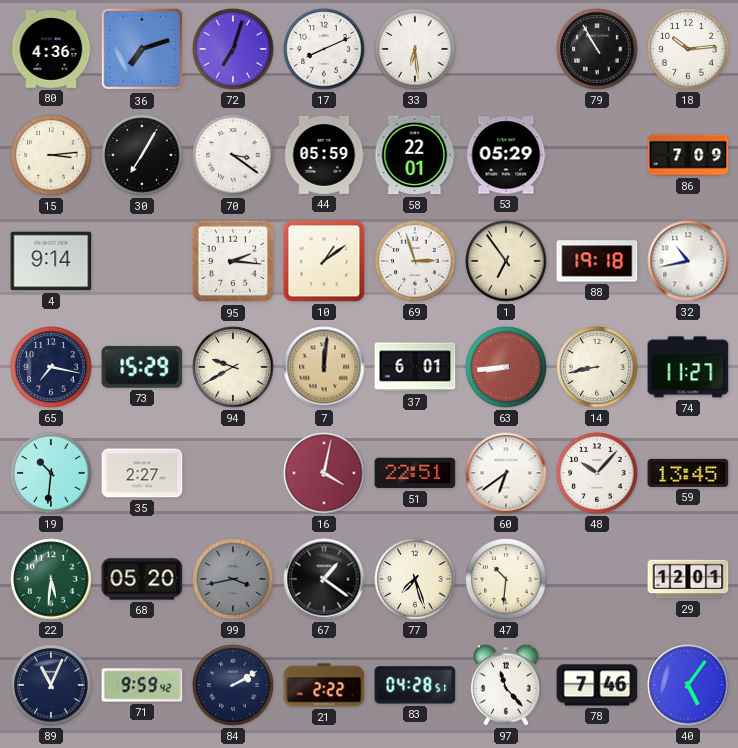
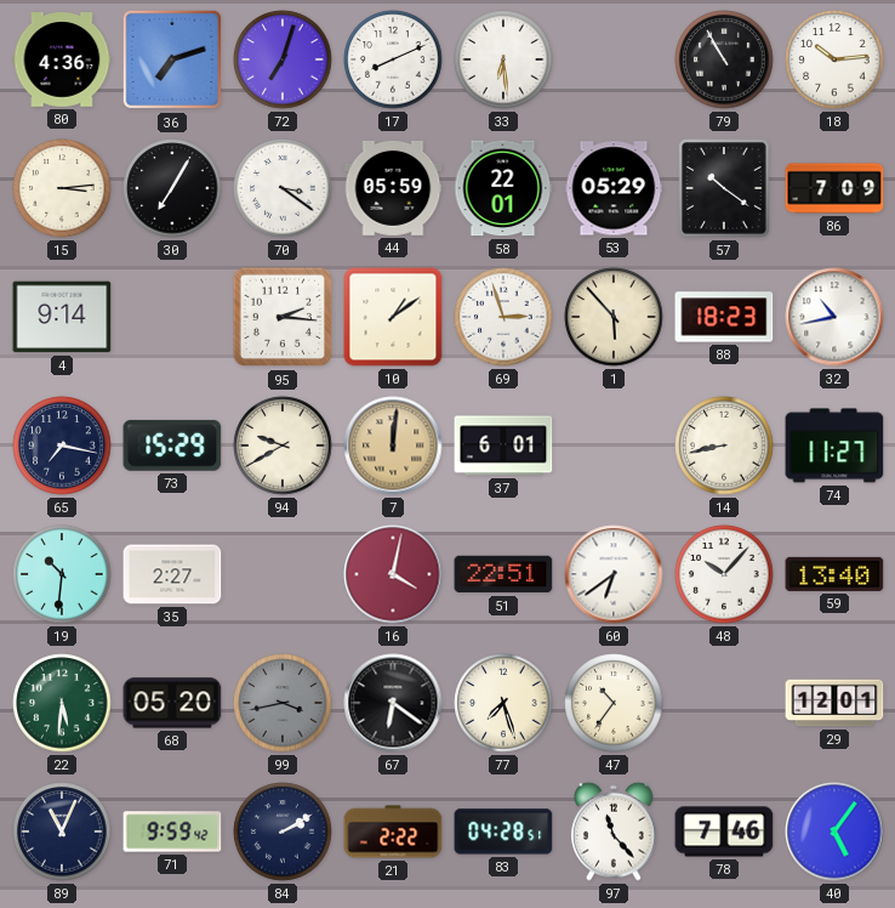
57: none -> 10:21
1: 6:54 -> 5:53
88: 19:18 -> 18:23
63: 8:44 -> none
59: 13:45 -> 13:40
67: 1:21 -> 6:21
47: 10:31 -> 10:36
